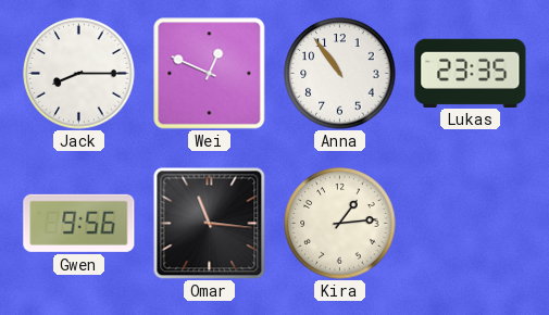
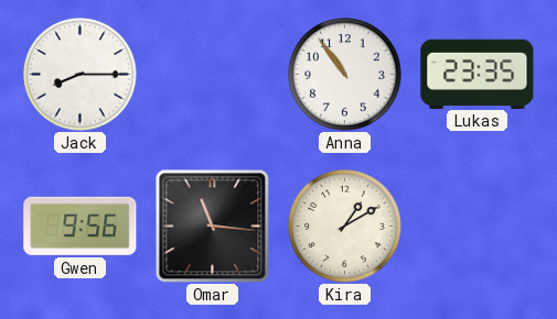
Wei: 12:49 -> none
Kira: 1:14 -> 1:10
